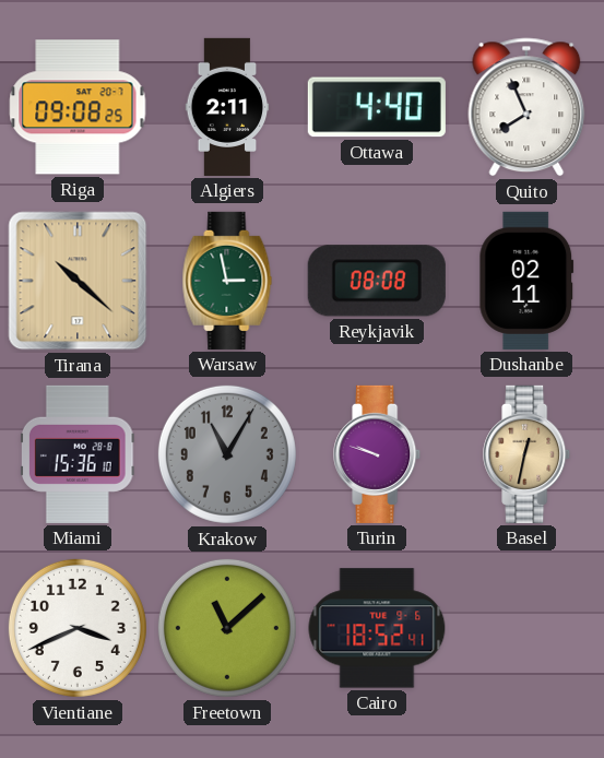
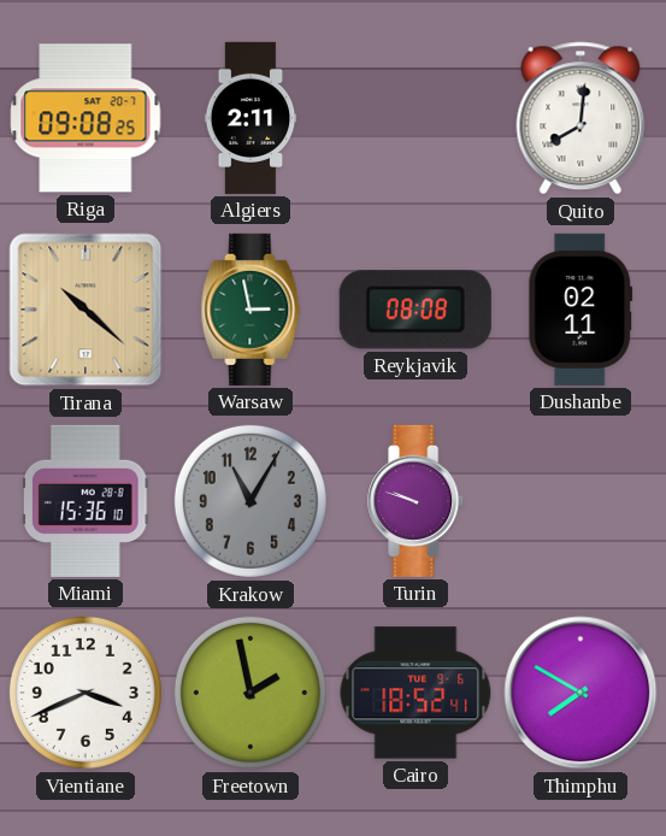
Ottawa: 4:40 -> none
Quito: 7:56 -> 8:01
Basel: 12:32 -> none
Freetown: 11:08 -> 1:58
Thimphu: none -> 7:50
